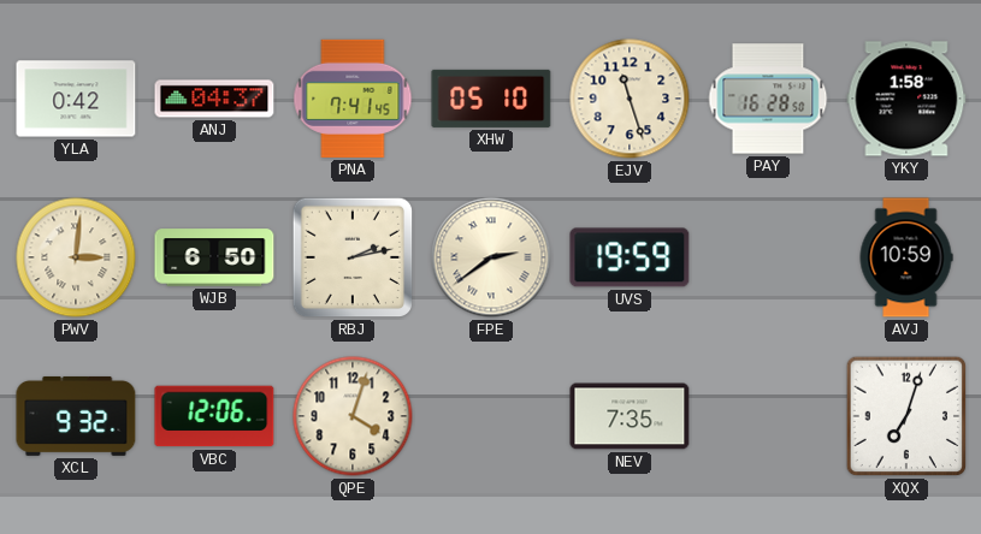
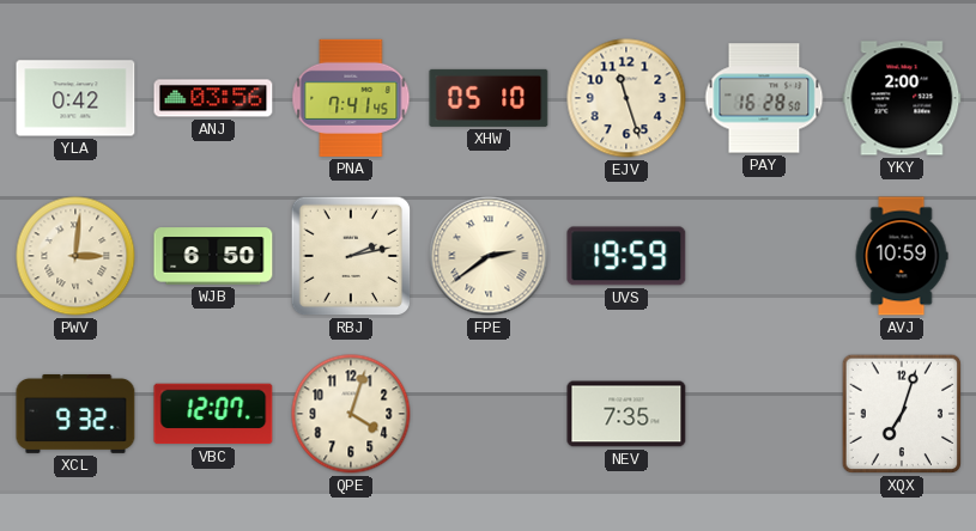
ANJ: 04:37 -> 03:56
YKY: 1:58 -> 2:00
VBC: 12:06 -> 12:07
